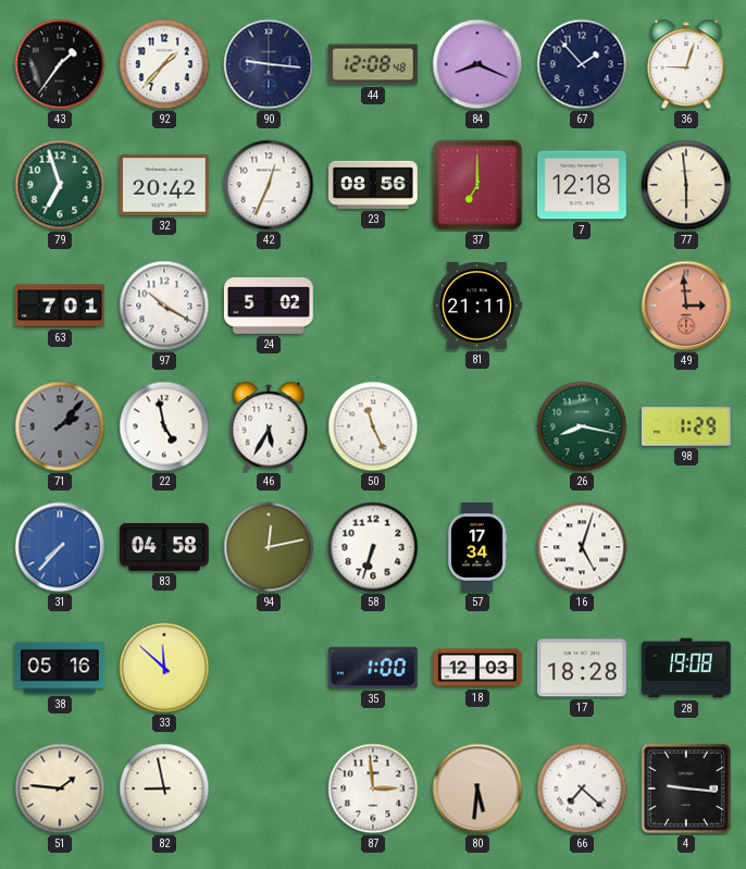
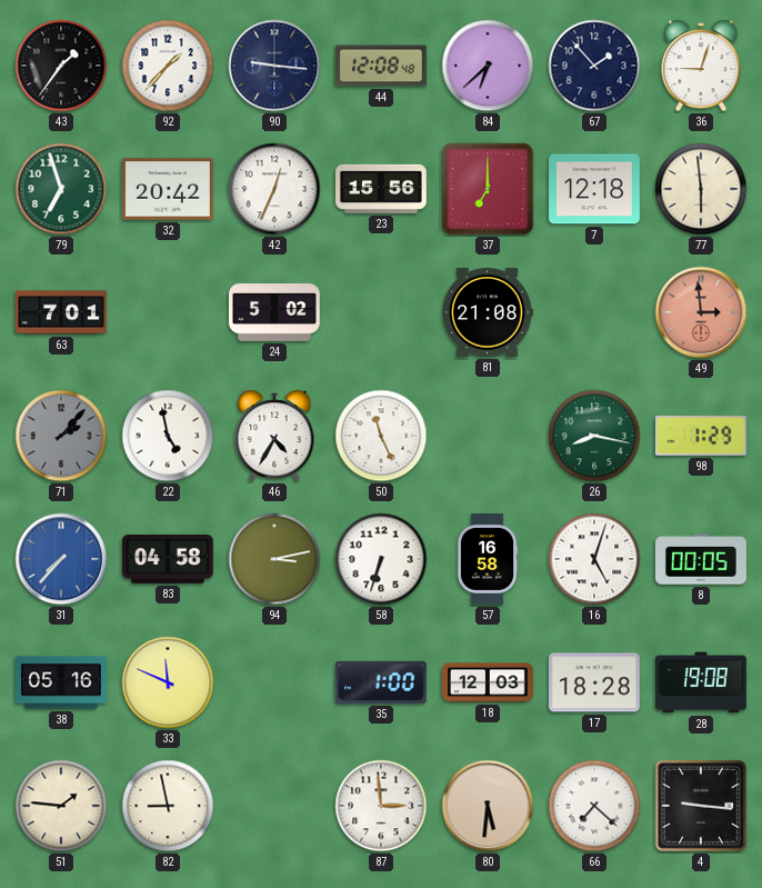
84: 8:19 -> 6:38
23: 08:56 -> 15:56
97: 10:20 -> none
81: 21:11 -> 21:08
46: 5:35 -> 4:35
94: 12:13 -> 3:13
57: 17:34 -> 16:58
8: none -> 00:05
33: 11:52 -> 11:49
